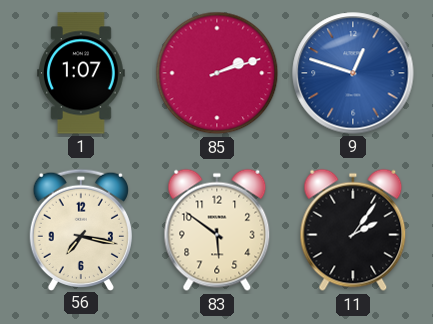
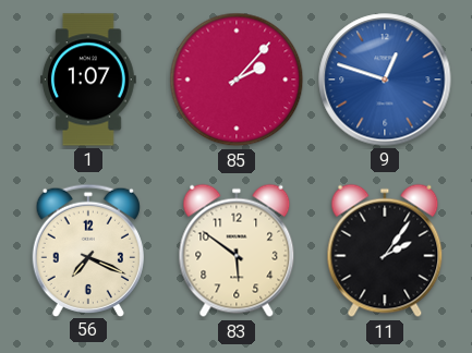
85: 2:12 -> 2:07
56: 7:17 -> 7:19
